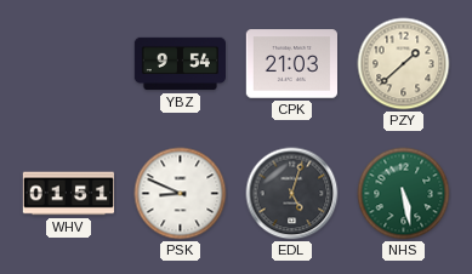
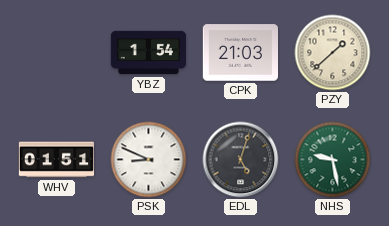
YBZ: 9:54 -> 1:54
NHS: 5:28 -> 9:28
